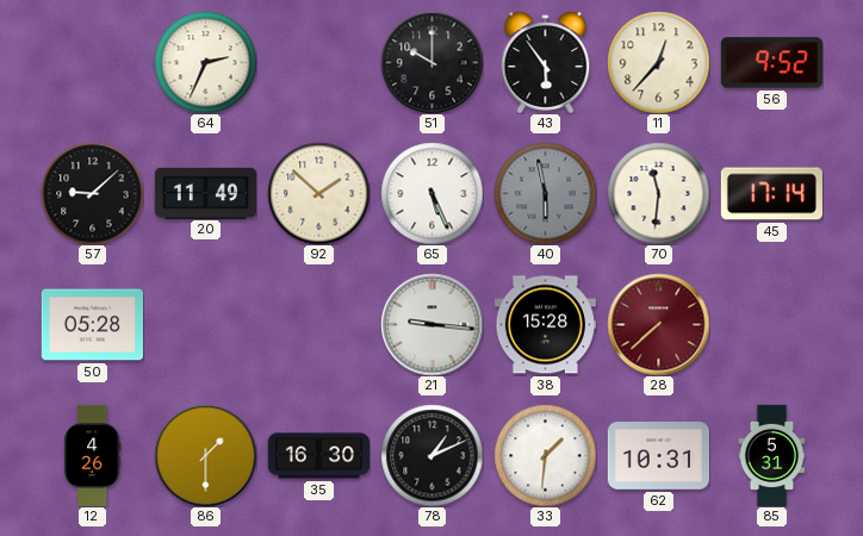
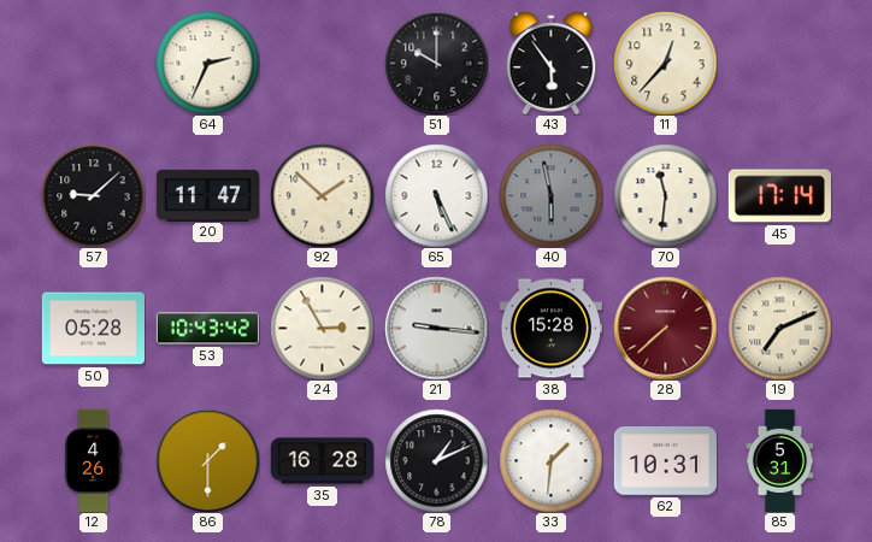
56: 9:52 -> none
20: 11:49 -> 11:47
53: none -> 10:43
24: none -> 2:55
19: none -> 7:11
35: 16:30 -> 16:28
